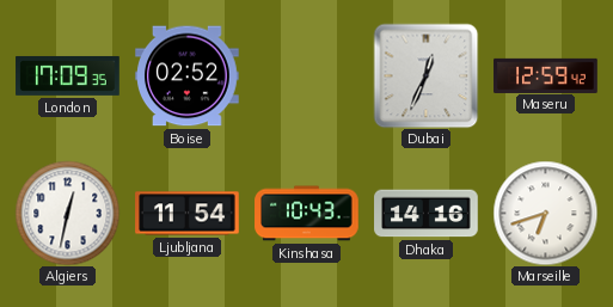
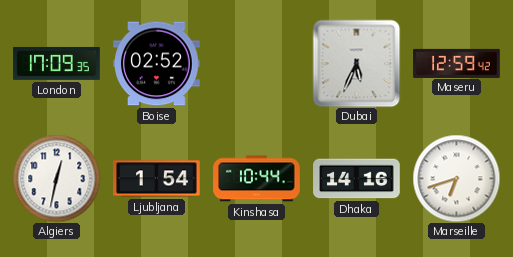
Dubai: 12:34 -> 5:34
Ljubljana: 11:54 -> 1:54
Kinshasa: 10:43 -> 10:44
